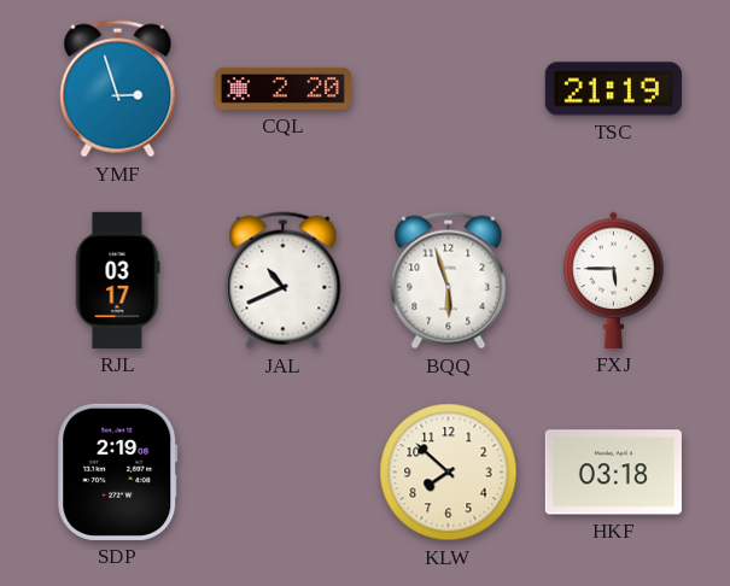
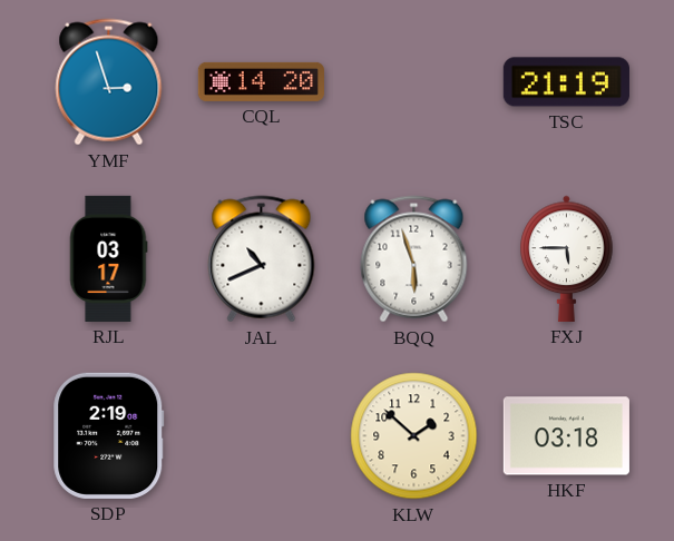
CQL: 2:20 -> 14:20
KLW: 7:52 -> 1:52
